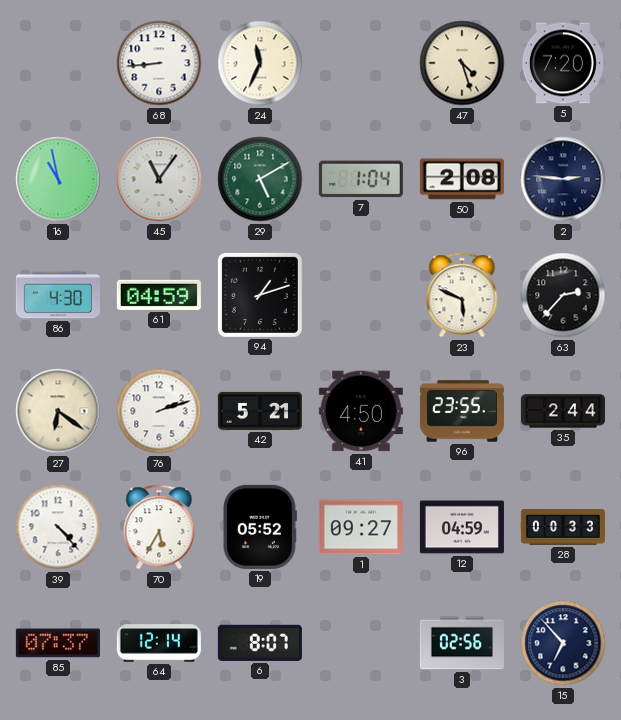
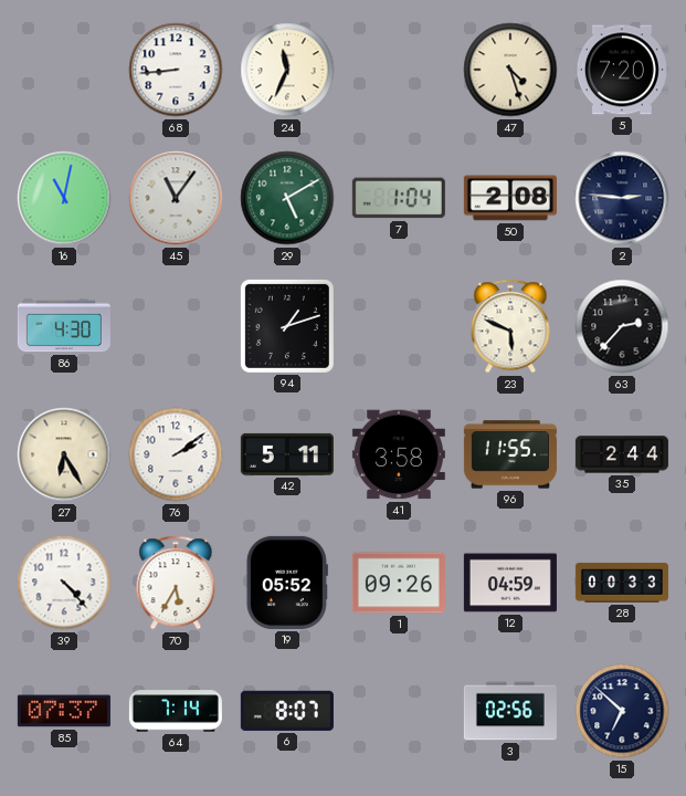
16: 10:58 -> 11:02
61: 04:59 -> none
27: 6:21 -> 6:25
76: 2:12 -> 2:09
42: 5:21 -> 5:11
41: 4:50 -> 3:58
96: 23:55 -> 11:55
1: 09:27 -> 09:26
64: 12:14 -> 7:14
15: 6:53 -> 6:52
